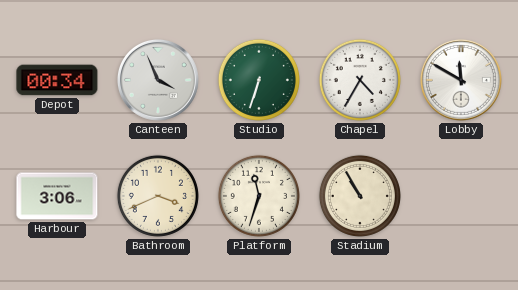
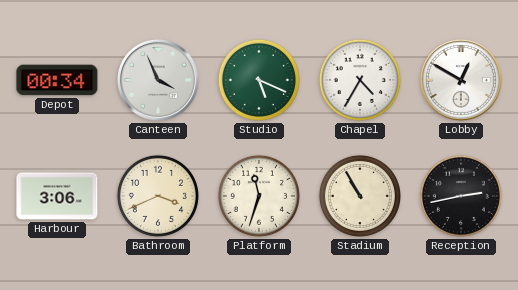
Studio: 6:33 -> 5:19
Lobby: 11:50 -> 12:50
Reception: none -> 2:43
